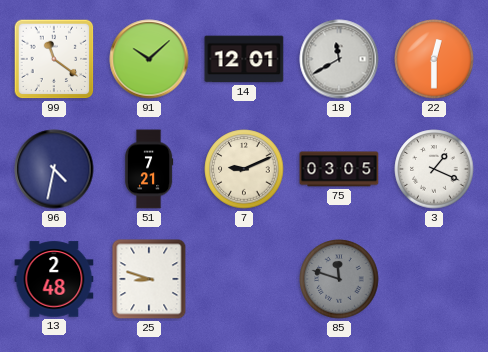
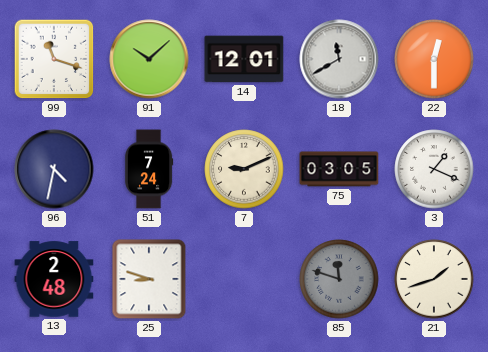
99: 11:21 -> 11:18
51: 7:21 -> 7:24
21: none -> 1:42
